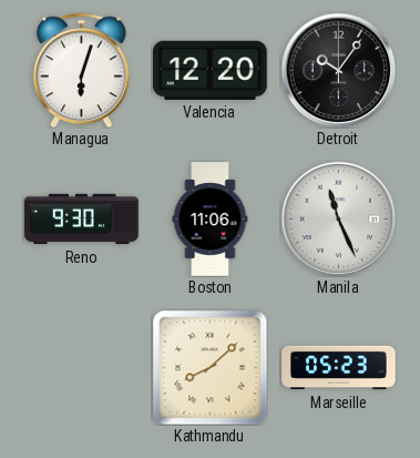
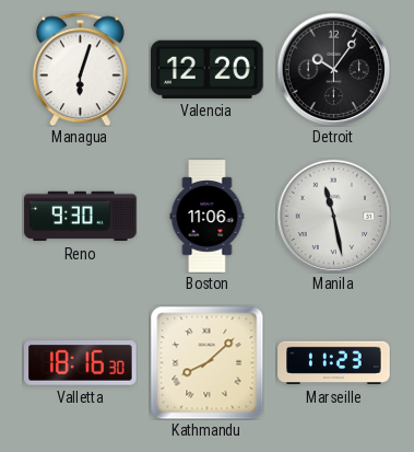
Manila: 11:26 -> 11:28
Valletta: none -> 18:16
Marseille: 05:23 -> 11:23
